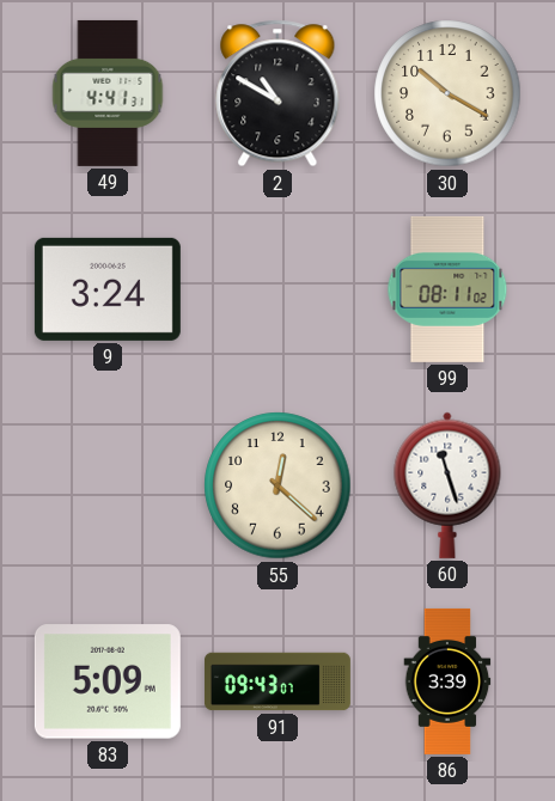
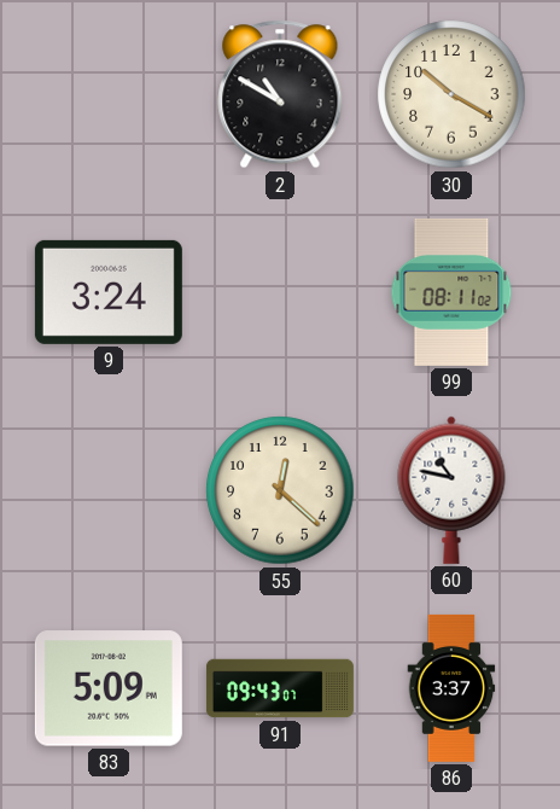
49: 4:41 -> none
60: 11:27 -> 10:47
86: 3:39 -> 3:37
